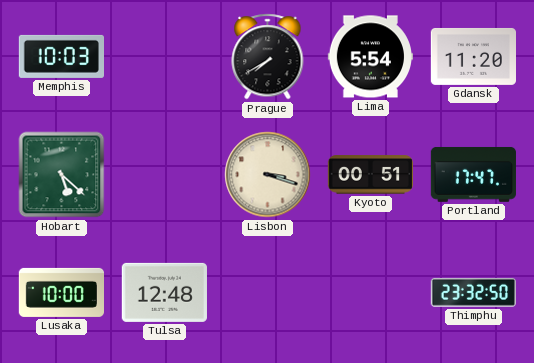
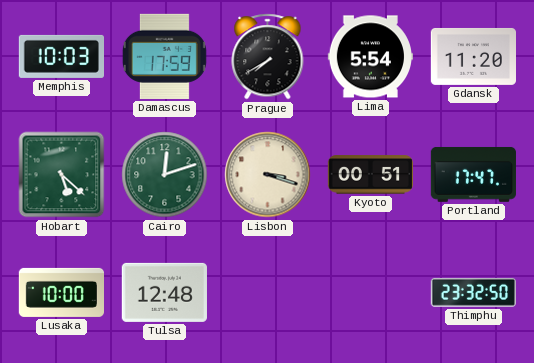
Damascus: none -> 17:59
Cairo: none -> 12:12
